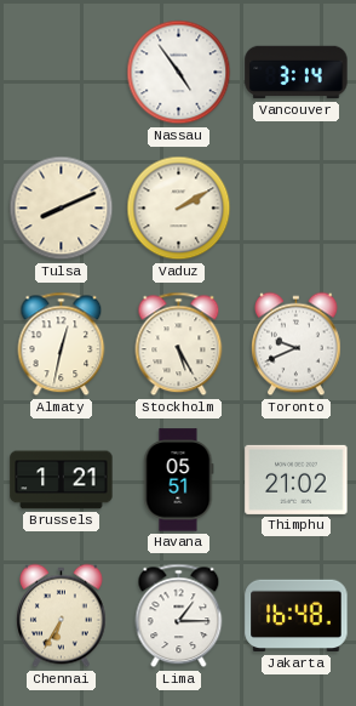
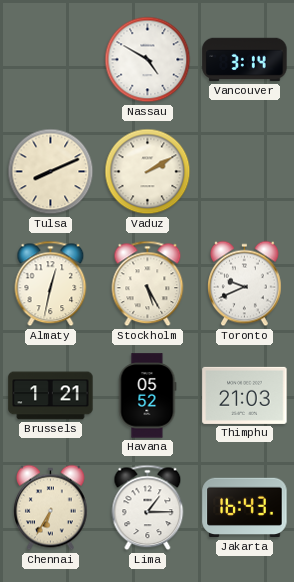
Nassau: 4:54 -> 4:50
Havana: 05:51 -> 05:52
Thimphu: 21:02 -> 21:03
Jakarta: 16:48 -> 16:43
